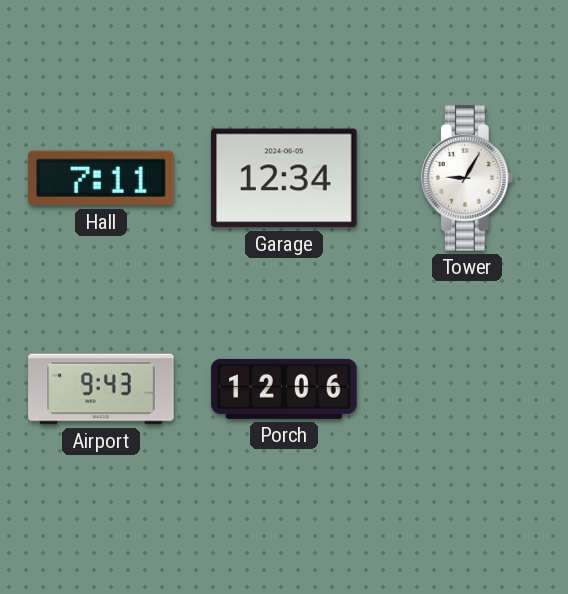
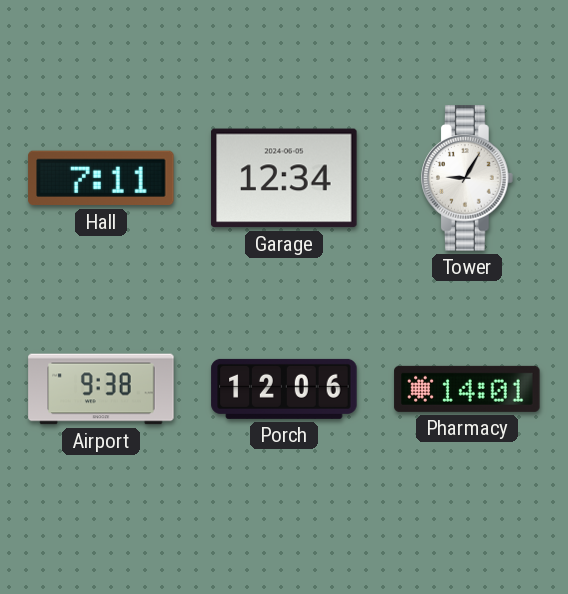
Airport: 9:43 -> 9:38
Pharmacy: none -> 14:01
